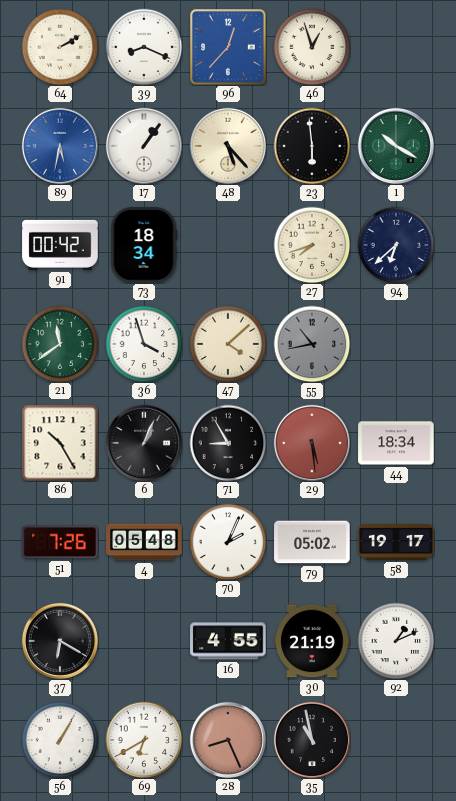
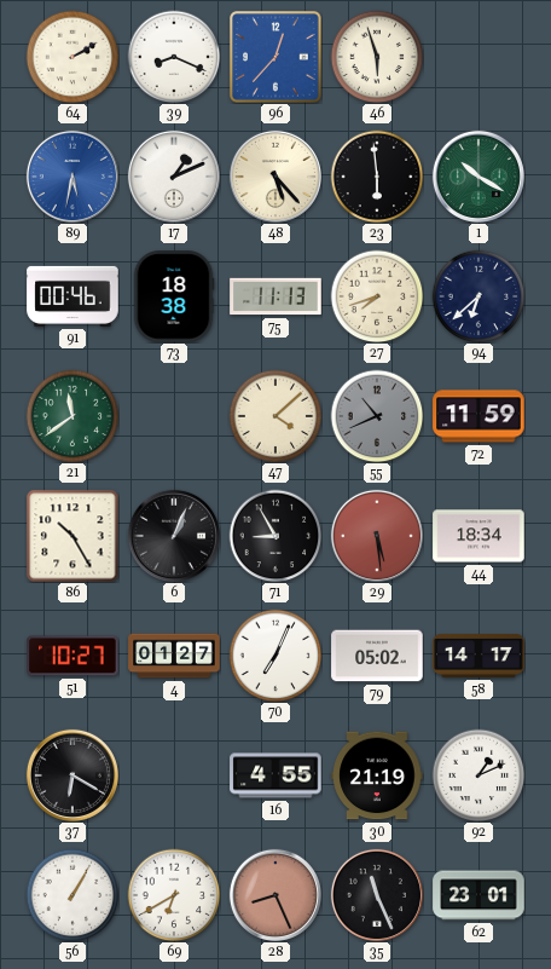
46: 12:57 -> 5:57
17: 1:06 -> 1:11
91: 00:42 -> 00:46
73: 18:34 -> 18:38
75: none -> 11:13
36: 3:57 -> none
55: 10:43 -> 10:41
72: none -> 11:59
51: 7:26 -> 10:27
4: 05:48 -> 01:27
70: 2:04 -> 7:04
58: 19:17 -> 14:17
35: 10:58 -> 11:26
62: none -> 23:01
